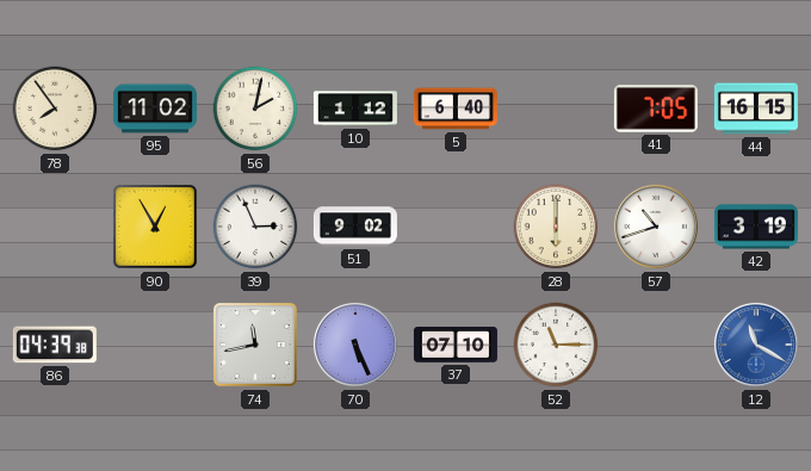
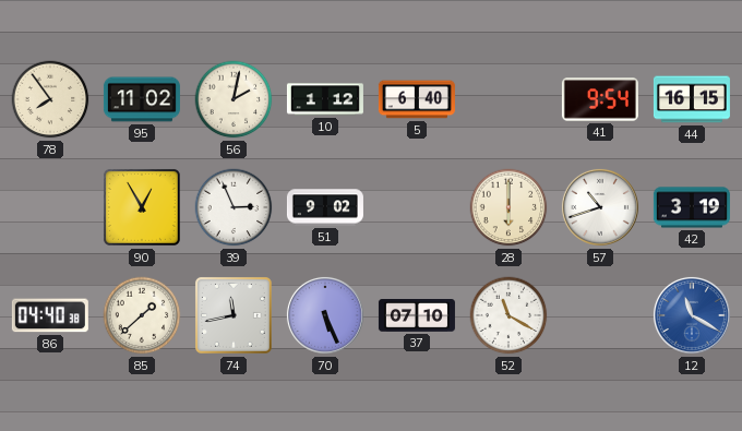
41: 7:05 -> 9:54
86: 04:39 -> 04:40
85: none -> 1:38
52: 11:15 -> 11:20
